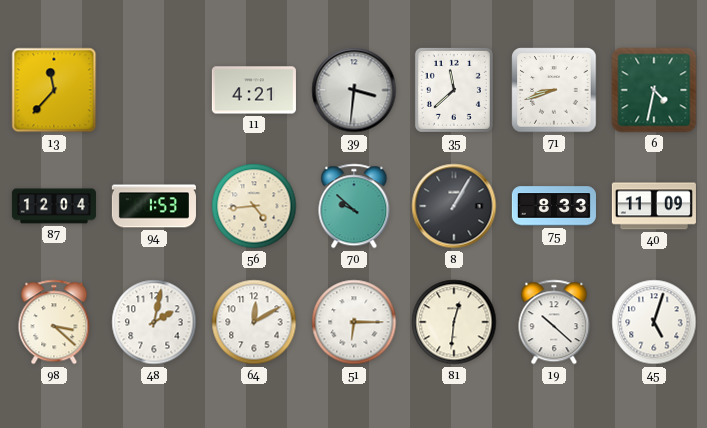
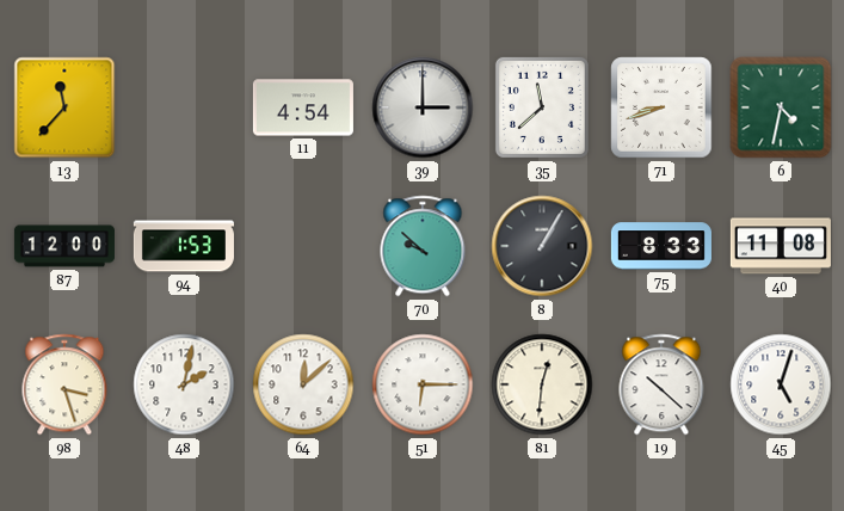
11: 4:21 -> 4:54
39: 3:31 -> 3:00
87: 12:04 -> 12:00
56: 4:44 -> none
40: 11:09 -> 11:08
98: 3:22 -> 3:27
64: 12:10 -> 12:08
